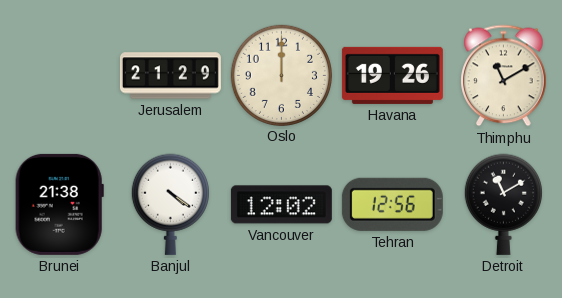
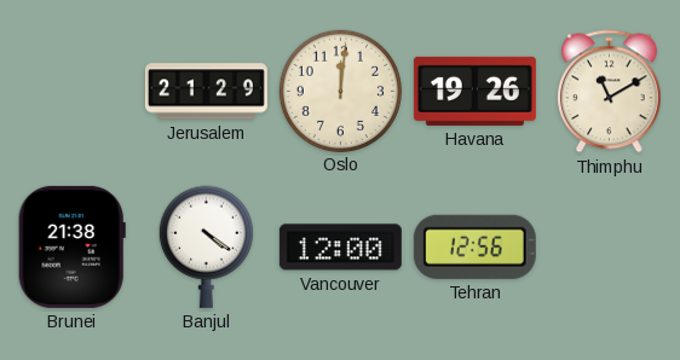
Oslo: 12:00 -> 12:01
Vancouver: 12:02 -> 12:00
Detroit: 11:10 -> none
